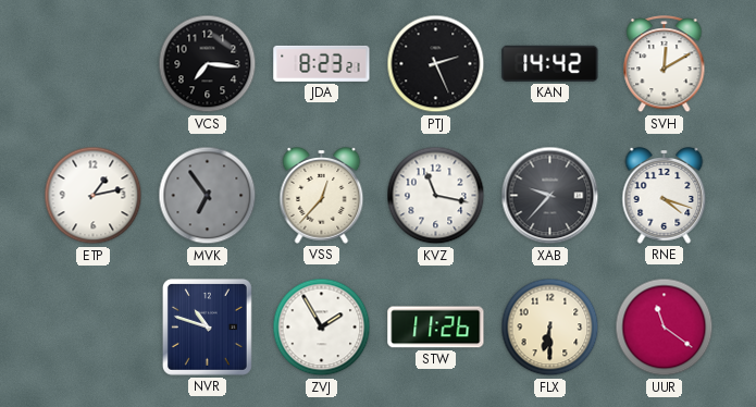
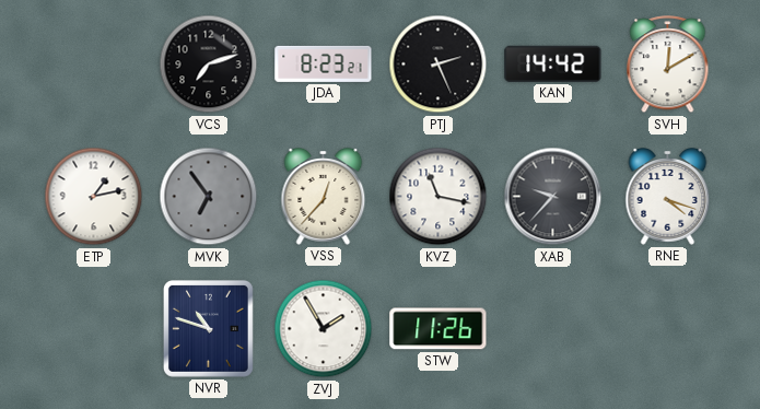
VCS: 7:16 -> 7:12
FLX: 6:30 -> none
UUR: 11:21 -> none
